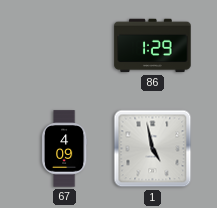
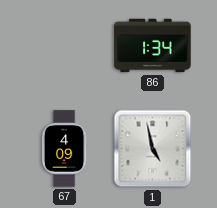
86: 1:29 -> 1:34
